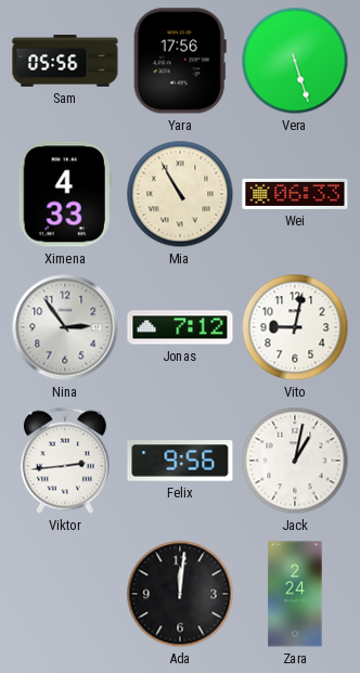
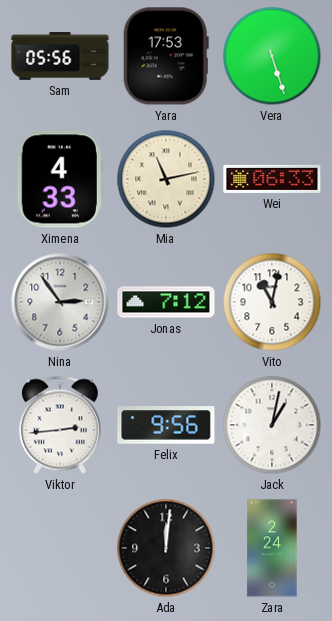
Yara: 17:56 -> 17:53
Mia: 10:55 -> 11:13
Vito: 9:02 -> 11:02
